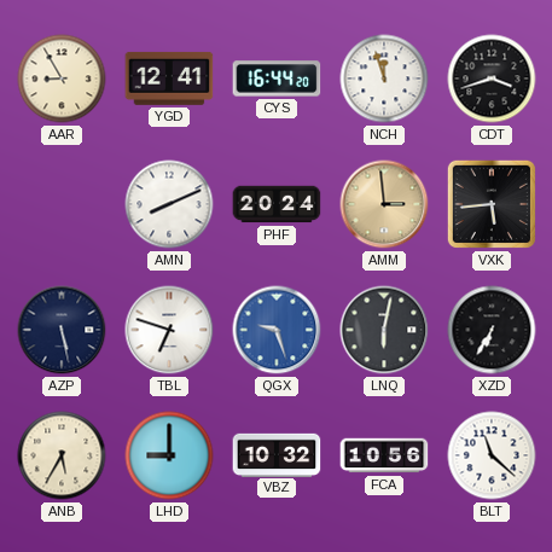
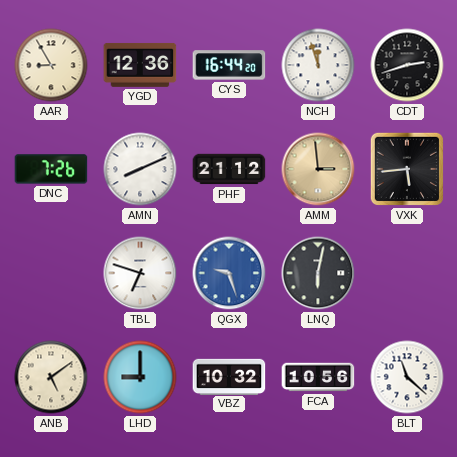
YGD: 12:41 -> 12:36
CDT: 3:42 -> 2:42
DNC: none -> 7:26
PHF: 20:24 -> 21:12
AZP: 5:28 -> none
XZD: 6:35 -> none
ANB: 5:35 -> 5:09
